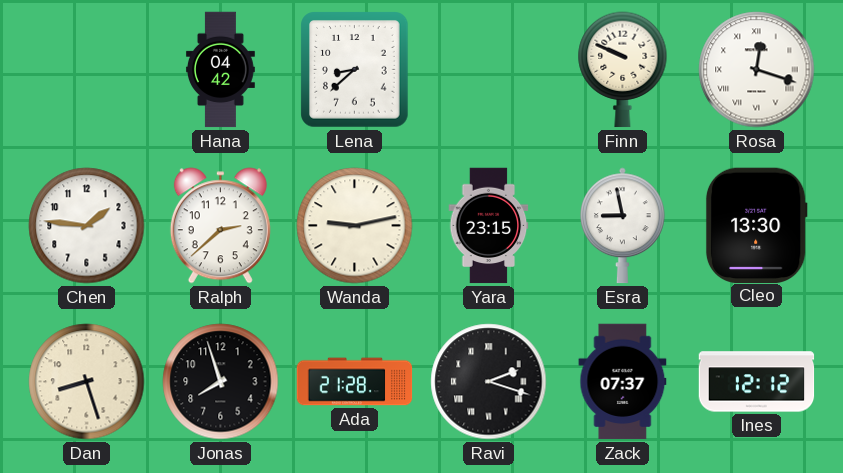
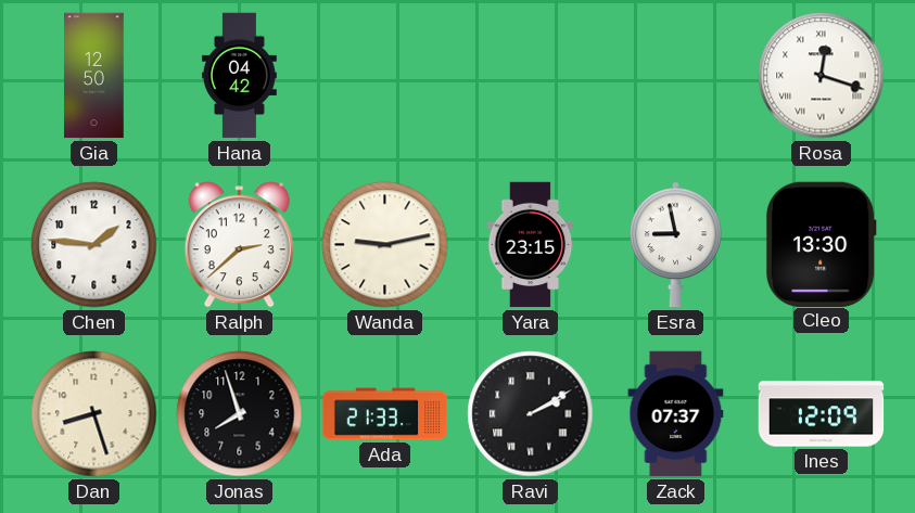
Gia: none -> 12:50
Lena: 8:38 -> none
Finn: 9:49 -> none
Ada: 21:28 -> 21:33
Ravi: 2:18 -> 2:10
Ines: 12:12 -> 12:09
